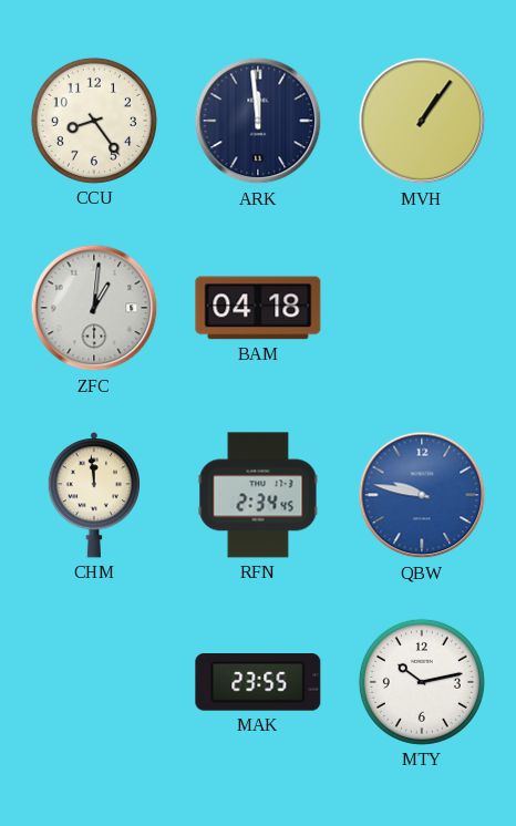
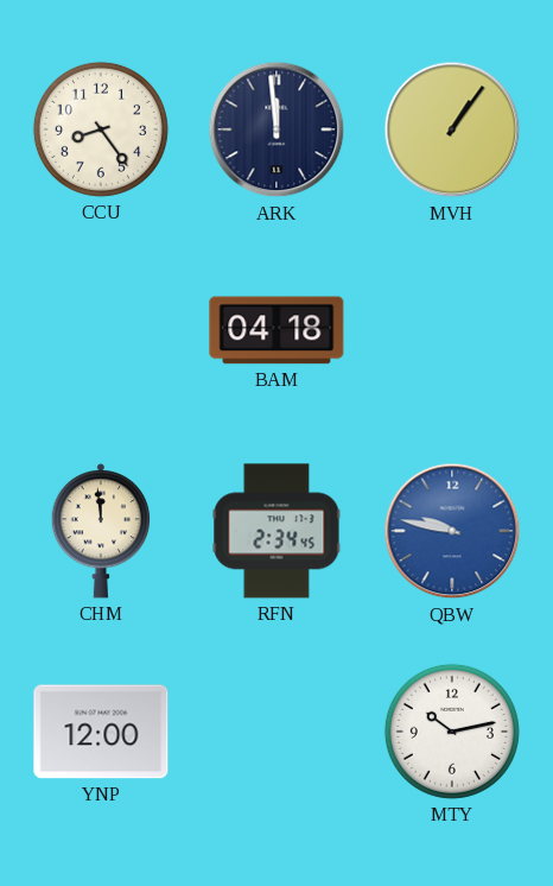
ZFC: 1:01 -> none
YNP: none -> 12:00
MAK: 23:55 -> none
